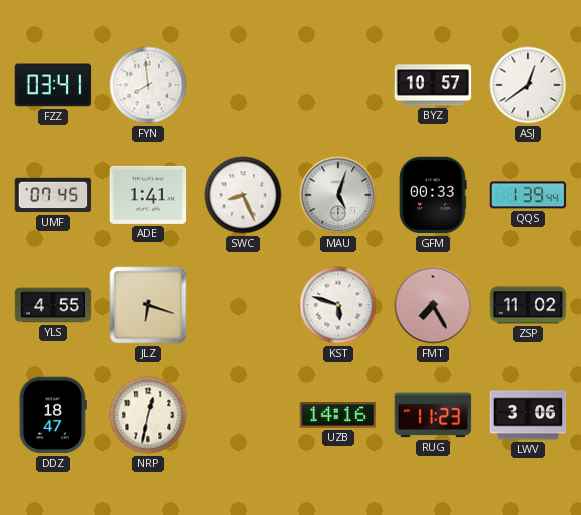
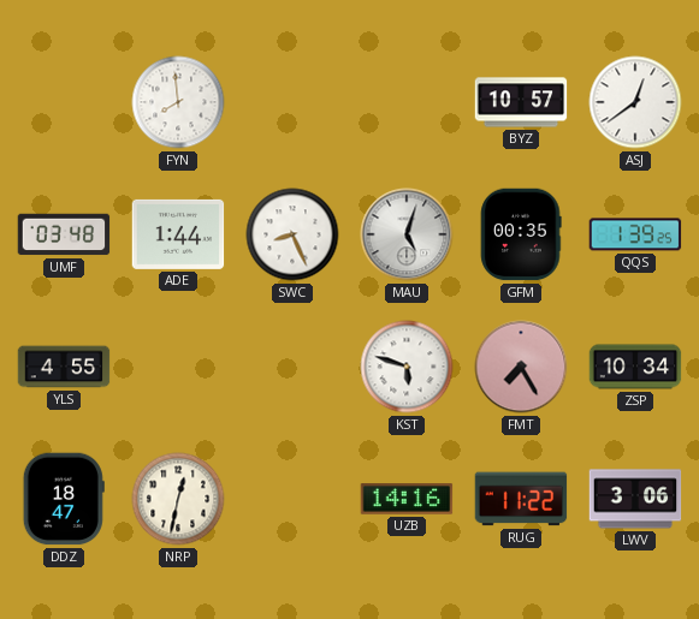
FZZ: 03:41 -> none
UMF: 07:45 -> 03:48
ADE: 1:41 -> 1:44
GFM: 00:33 -> 00:35
QQS: 1:39:44 -> 1:39:25
JLZ: 6:18 -> none
ZSP: 11:02 -> 10:34
RUG: 11:23 -> 11:22
